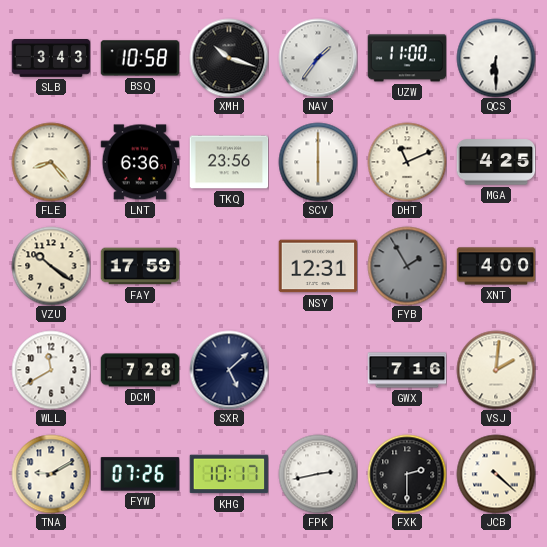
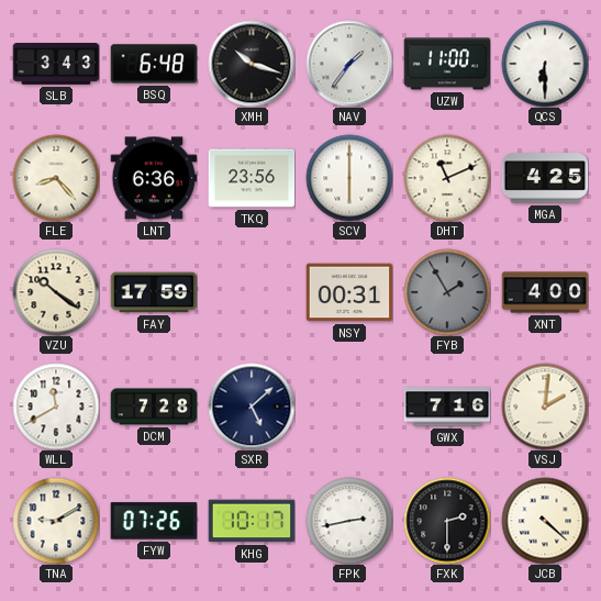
BSQ: 10:58 -> 6:48
NSY: 12:31 -> 00:31
